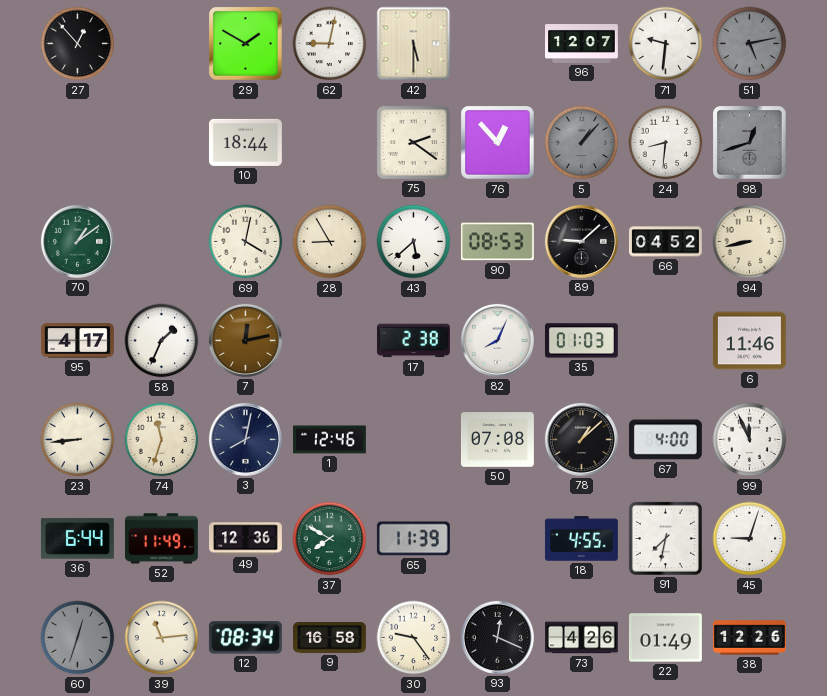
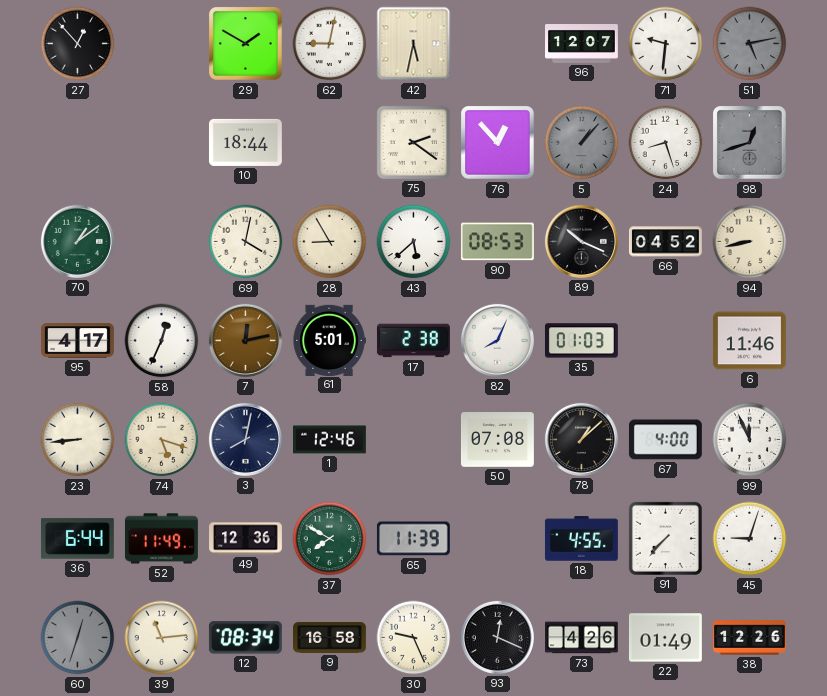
42: 5:30 -> 5:32
24: 8:31 -> 8:27
89: 9:08 -> 10:19
58: 1:34 -> 12:34
61: none -> 5:01
74: 11:33 -> 5:18
91: 7:32 -> 7:37
30: 9:24 -> 9:26
